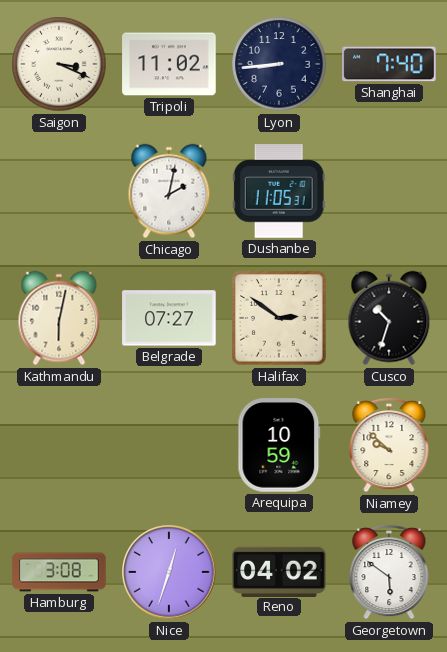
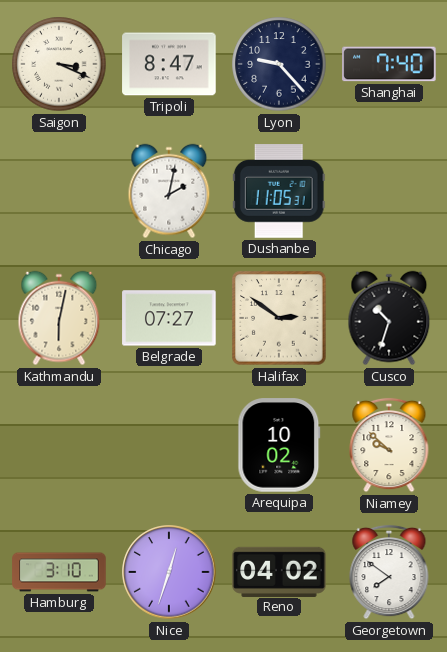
Tripoli: 11:02 -> 8:47
Lyon: 8:44 -> 9:23
Arequipa: 10:59 -> 10:02
Hamburg: 3:08 -> 3:10
Georgetown: 5:51 -> 7:51
